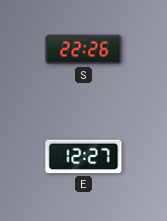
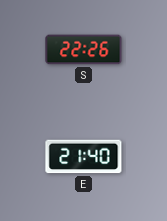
E: 12:27 -> 21:40
